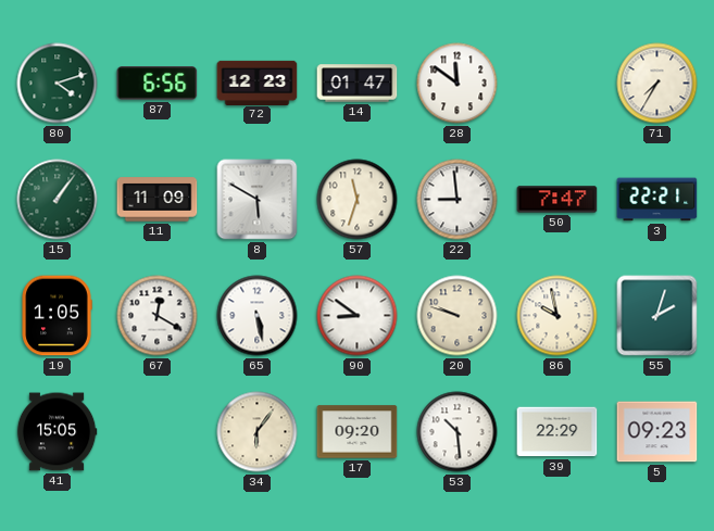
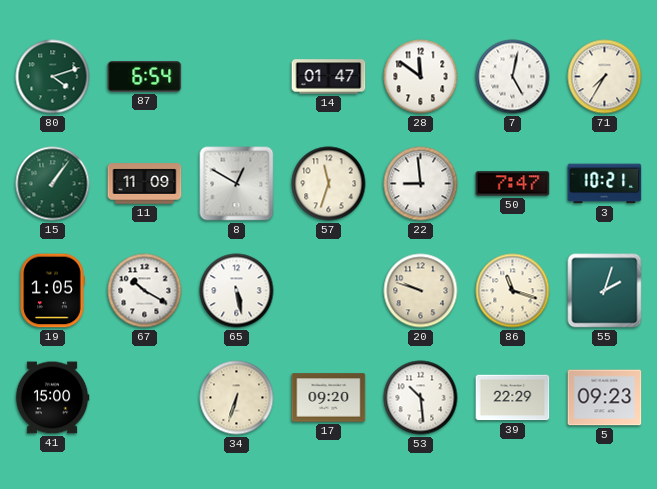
87: 6:56 -> 6:54
72: 12:23 -> none
7: none -> 5:02
8: 5:50 -> 12:50
3: 22:21 -> 10:21
67: 12:20 -> 10:20
90: 8:51 -> none
86: 9:58 -> 11:18
41: 15:05 -> 15:00
34: 6:06 -> 6:33
